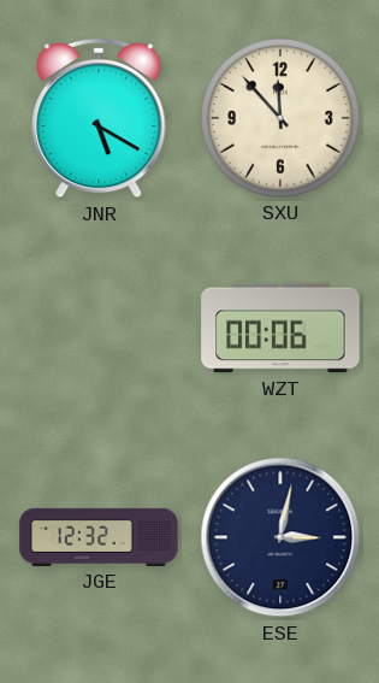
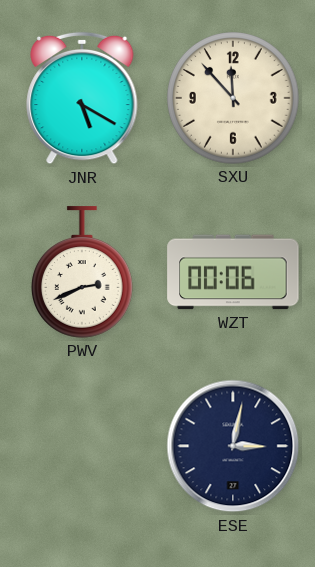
PWV: none -> 2:41
JGE: 12:32 -> none
